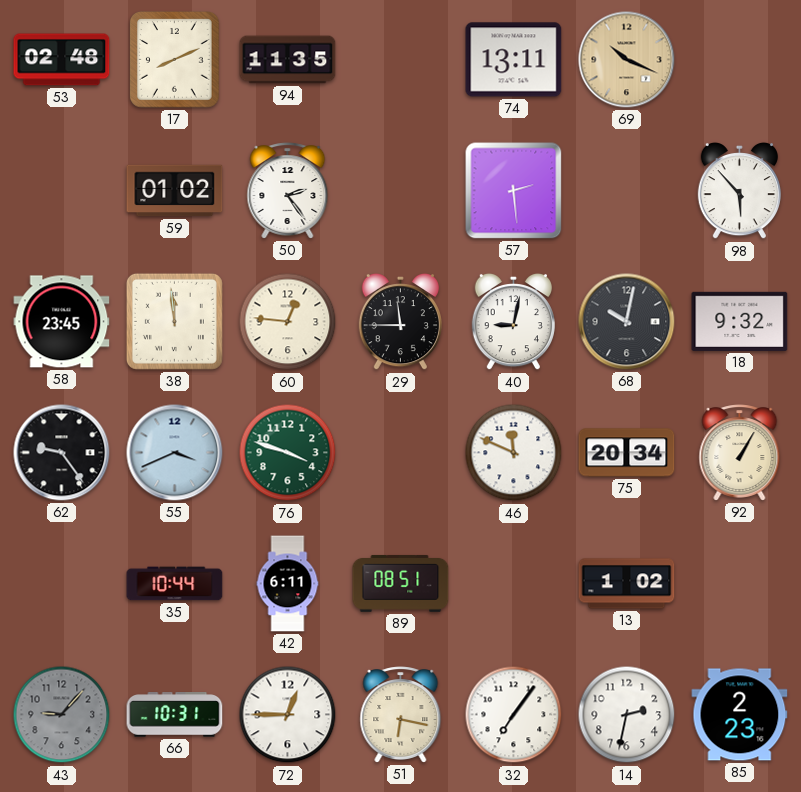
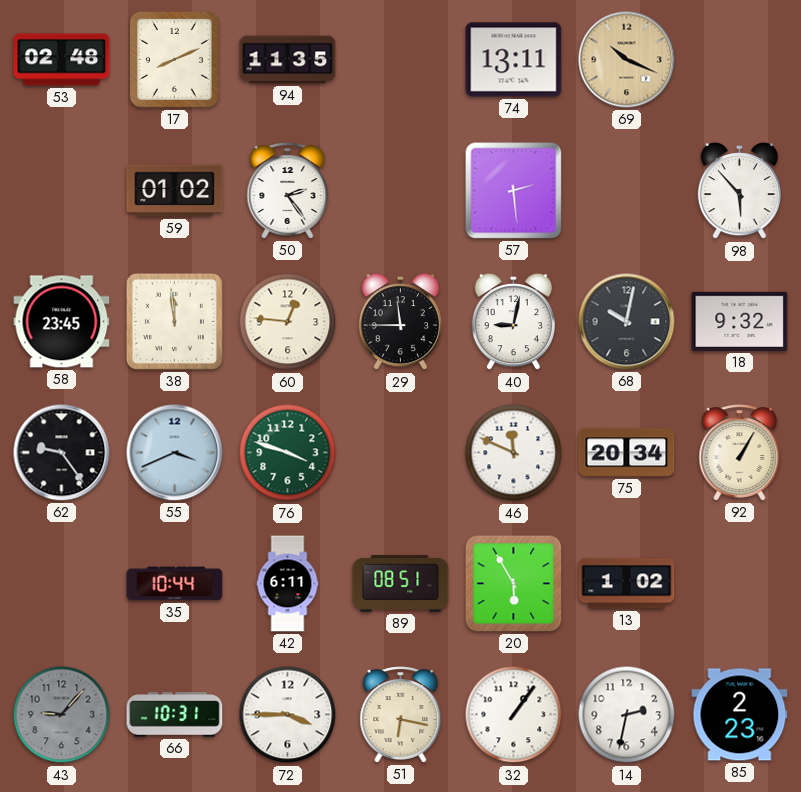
20: none -> 5:55
72: 12:45 -> 3:45
32: 7:06 -> 1:06
